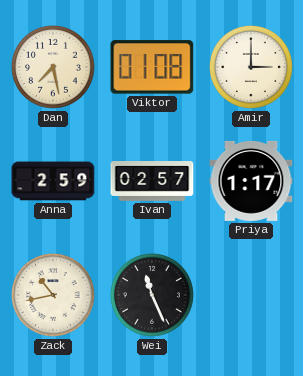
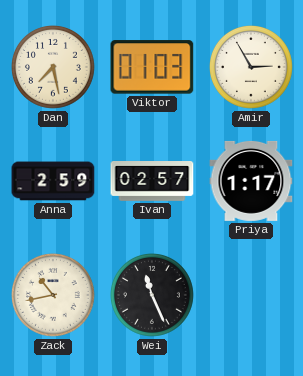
Viktor: 01:08 -> 01:03
Amir: 3:00 -> 2:55
